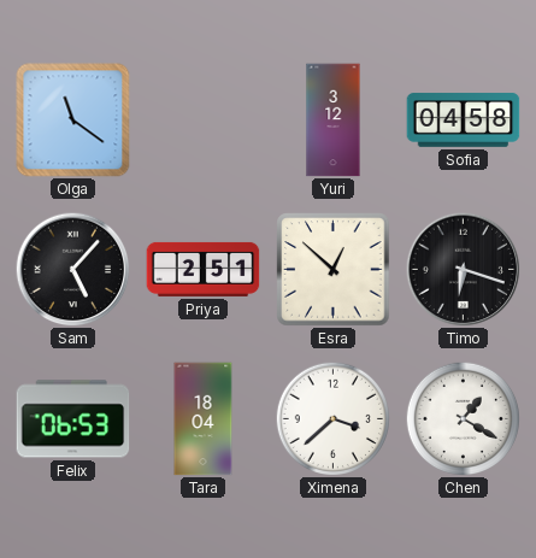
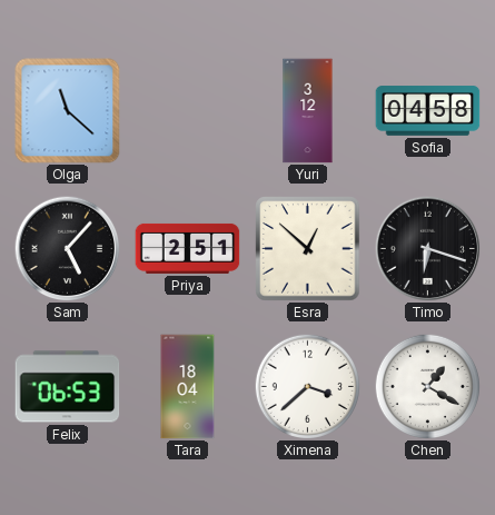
Olga: 11:21 -> 11:22
